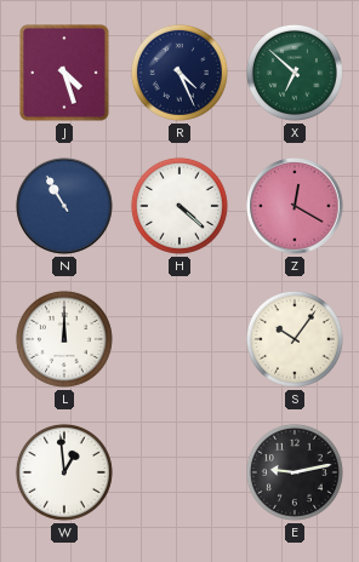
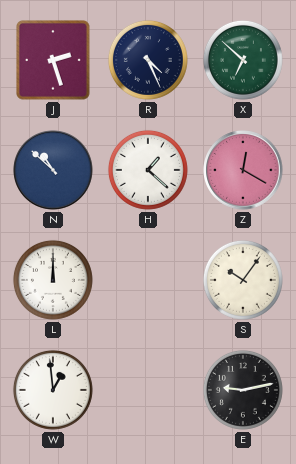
J: 4:27 -> 2:27
N: 10:55 -> 10:52
H: 4:22 -> 1:22
